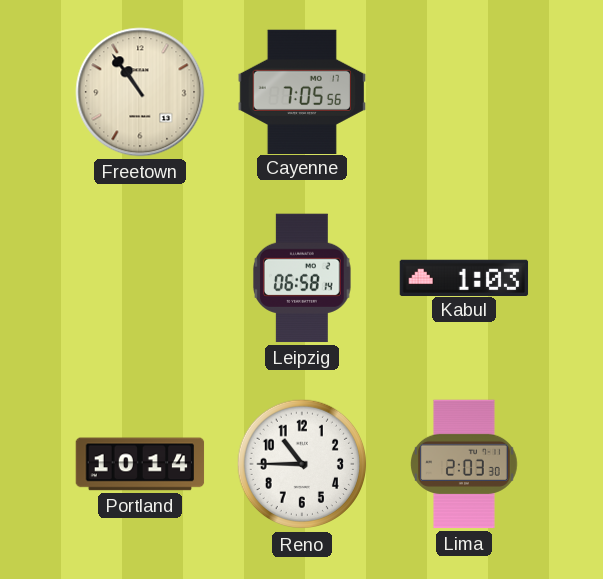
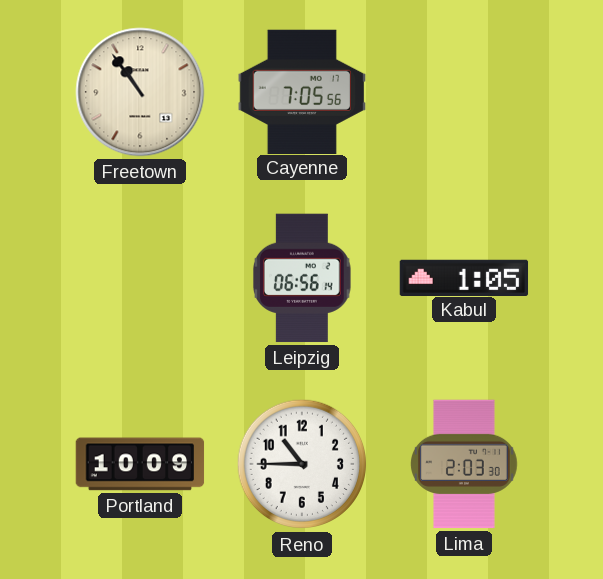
Leipzig: 06:58 -> 06:56
Kabul: 1:03 -> 1:05
Portland: 10:14 -> 10:09
